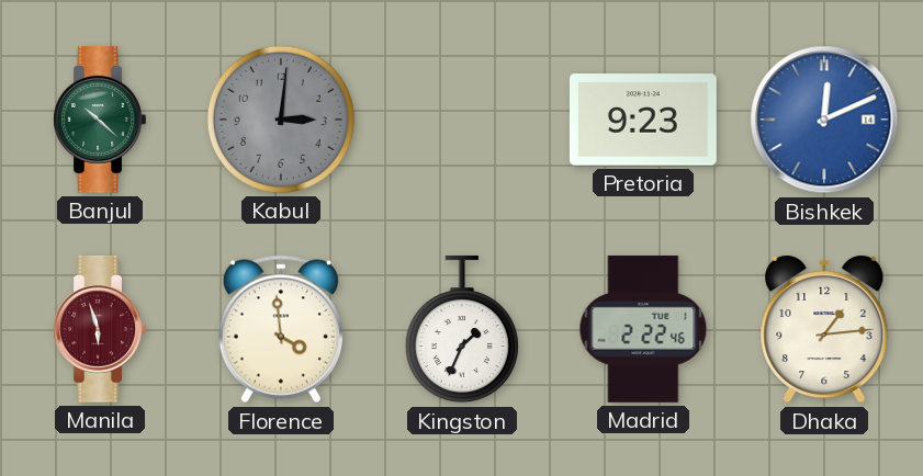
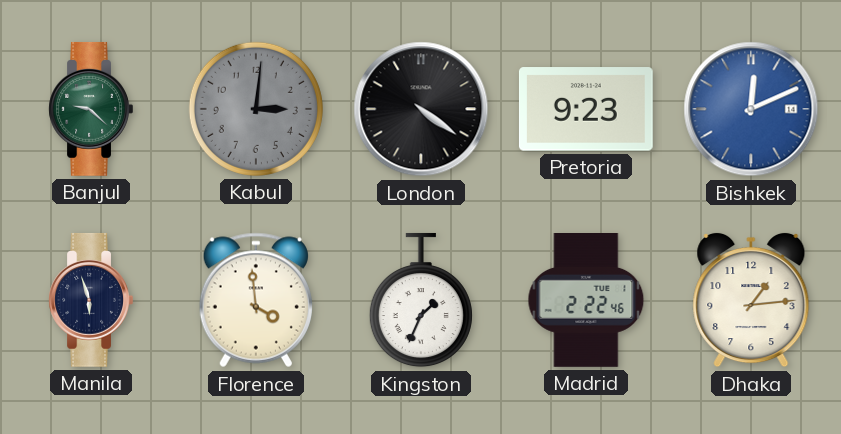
Banjul: 10:22 -> 9:22
London: none -> 4:21
Manila dial: burgundy -> navy
